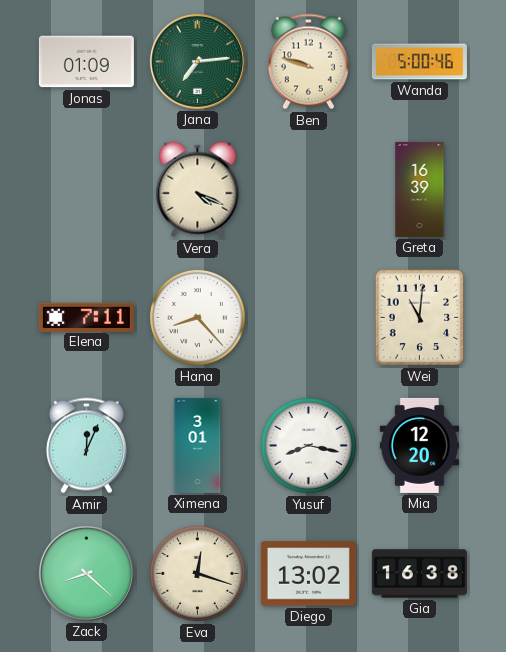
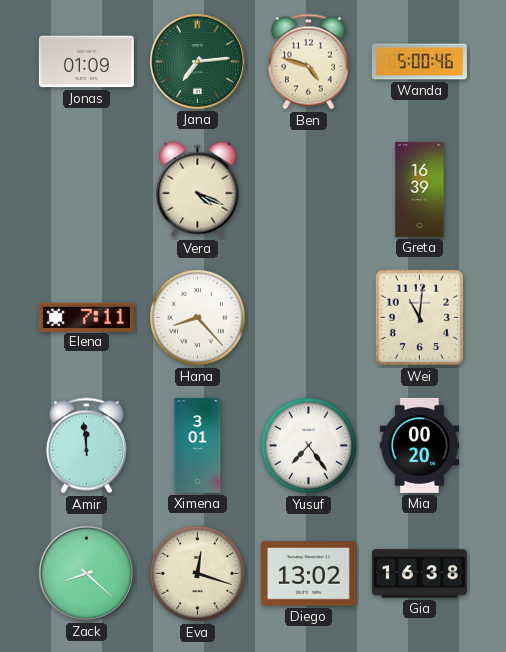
Ben: 9:48 -> 4:48
Amir: 12:04 -> 11:59
Yusuf: 8:17 -> 7:24
Mia: 12:20 -> 00:20
